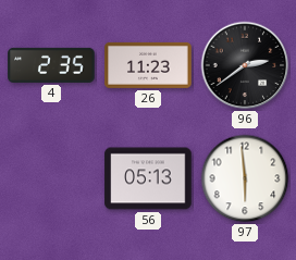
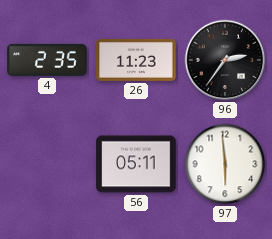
96: 2:39 -> 2:36
56: 05:13 -> 05:11
